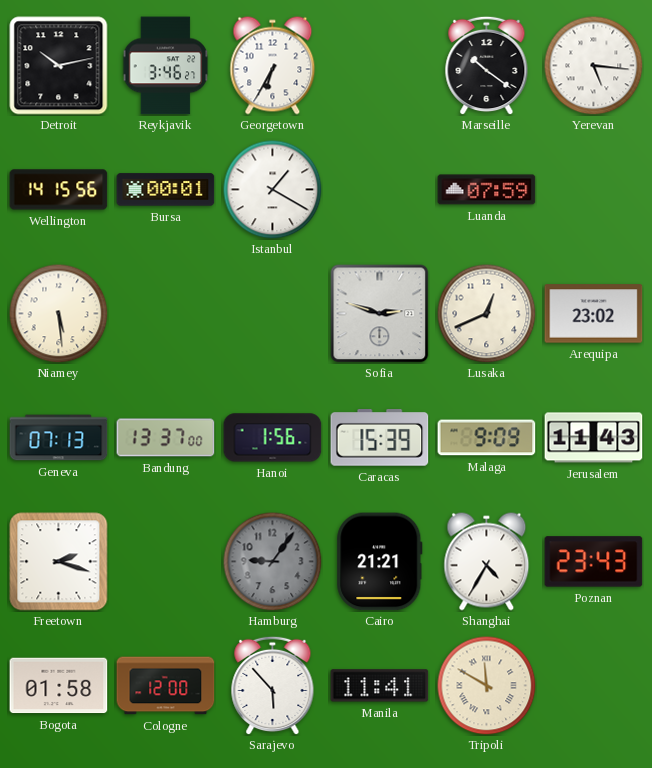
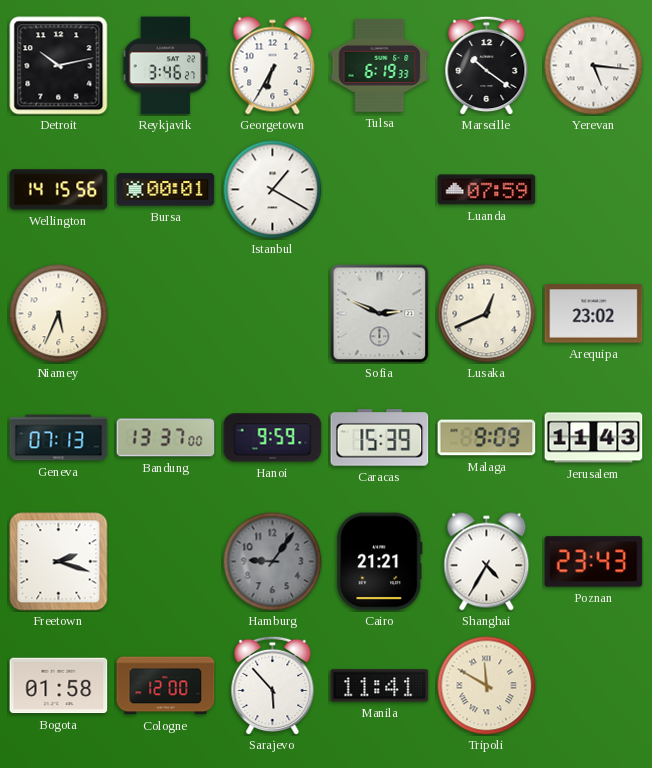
Tulsa: none -> 6:19
Niamey: 5:29 -> 5:34
Sofia: 2:48 -> 2:49
Hanoi: 1:56 -> 9:59
